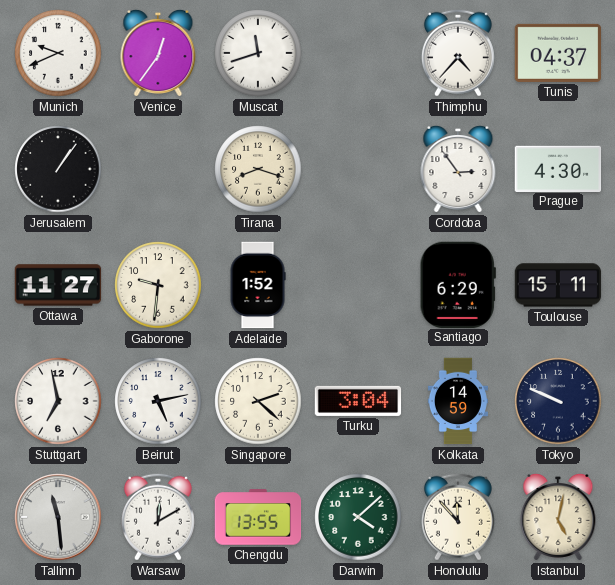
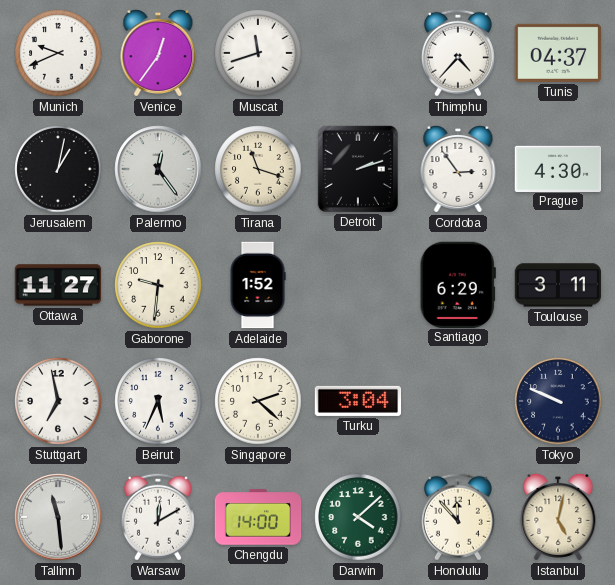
Jerusalem: 1:06 -> 1:02
Palermo: none -> 12:24
Tirana: 8:18 -> 11:18
Detroit: none -> 2:12
Toulouse: 15:11 -> 3:11
Beirut: 5:13 -> 5:34
Kolkata: 14:59 -> none
Chengdu: 13:55 -> 14:00
